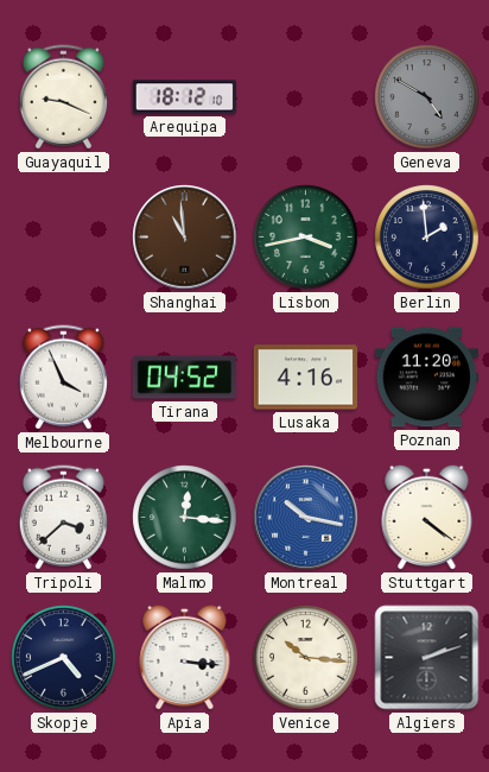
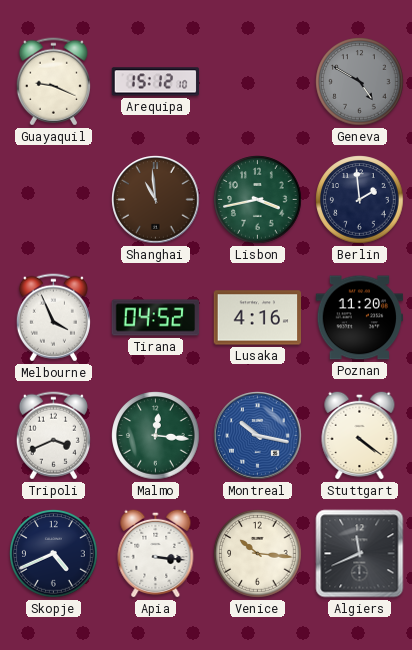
Arequipa: 18:12 -> 15:12
Tripoli: 3:38 -> 3:41
Algiers: 2:12 -> 11:41
